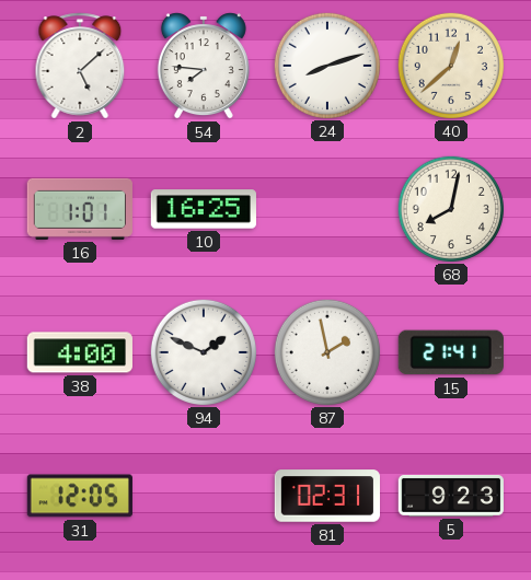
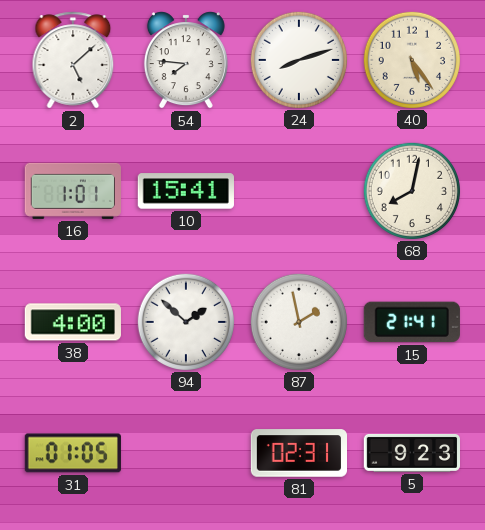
40: 12:38 -> 5:24
10: 16:25 -> 15:41
94: 1:49 -> 1:52
31: 12:05 -> 01:05
